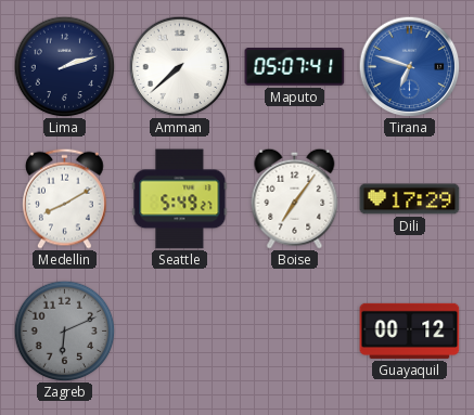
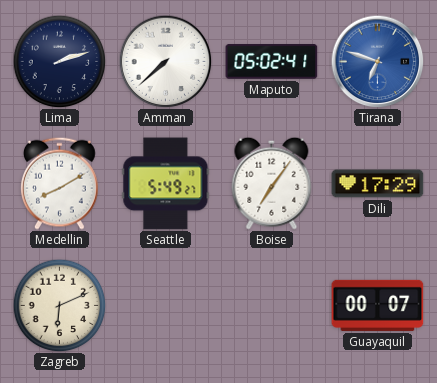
Maputo: 05:07 -> 05:02
Zagreb dial: grey -> cream
Guayaquil: 00:12 -> 00:07
